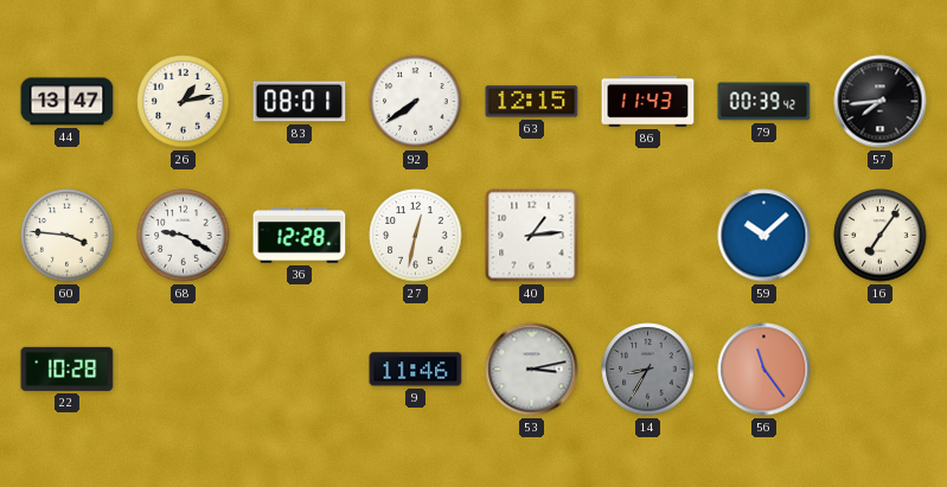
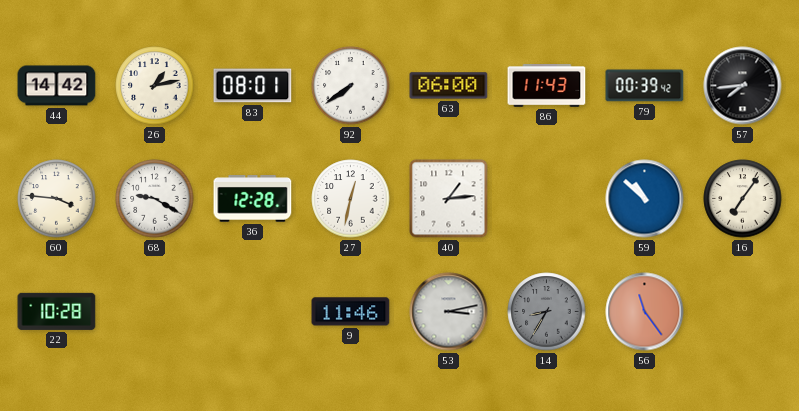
44: 13:47 -> 14:42
63: 12:15 -> 06:00
59: 10:08 -> 10:52
